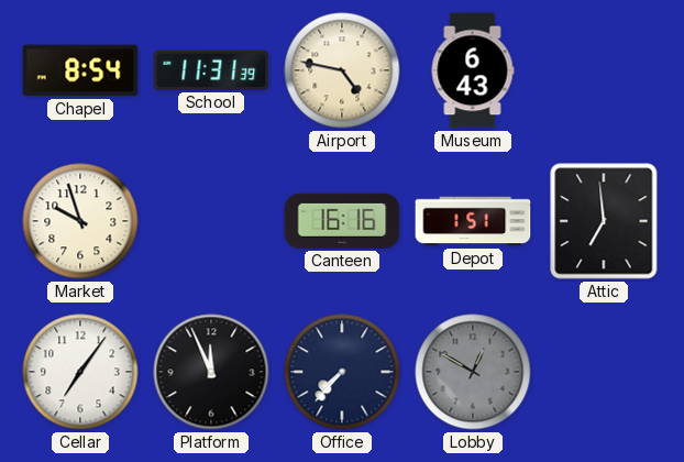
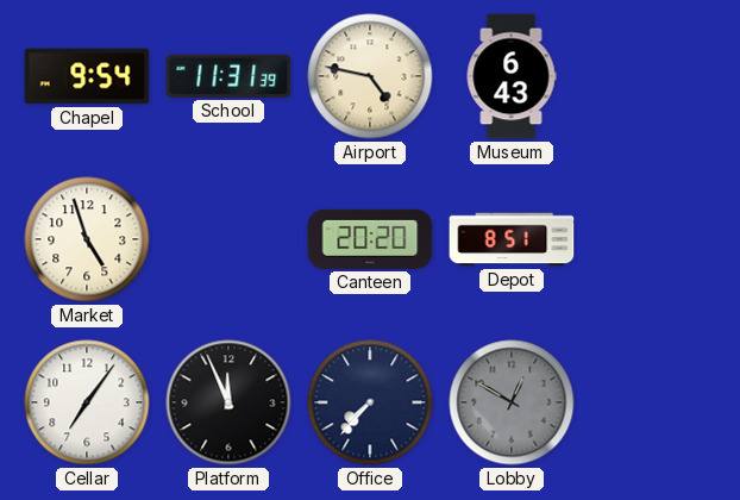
Chapel: 8:54 -> 9:54
Market: 9:57 -> 4:57
Canteen: 16:16 -> 20:20
Depot: 1:51 -> 8:51
Attic: 6:59 -> none
